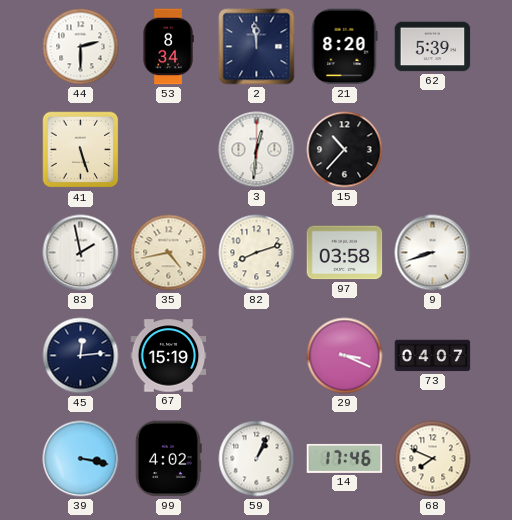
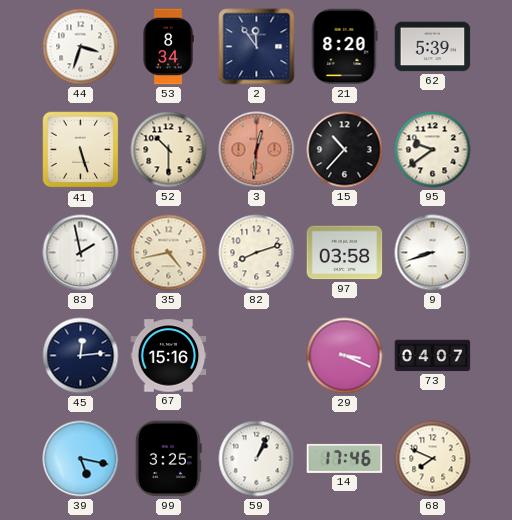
44: 2:30 -> 3:33
2: 11:59 -> 11:54
52: none -> 10:30
3 dial: white -> salmon
95: none -> 9:39
67: 15:19 -> 15:16
39: 3:17 -> 5:17
99: 4:02 -> 3:25
